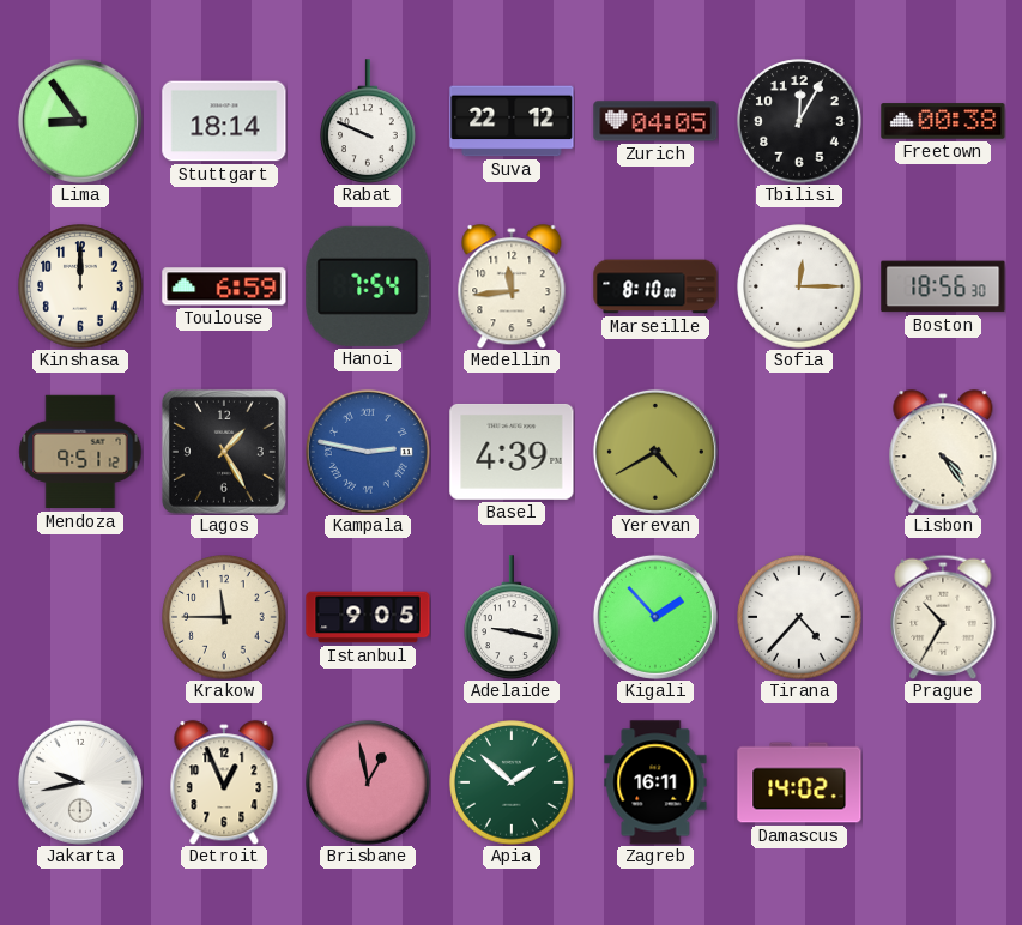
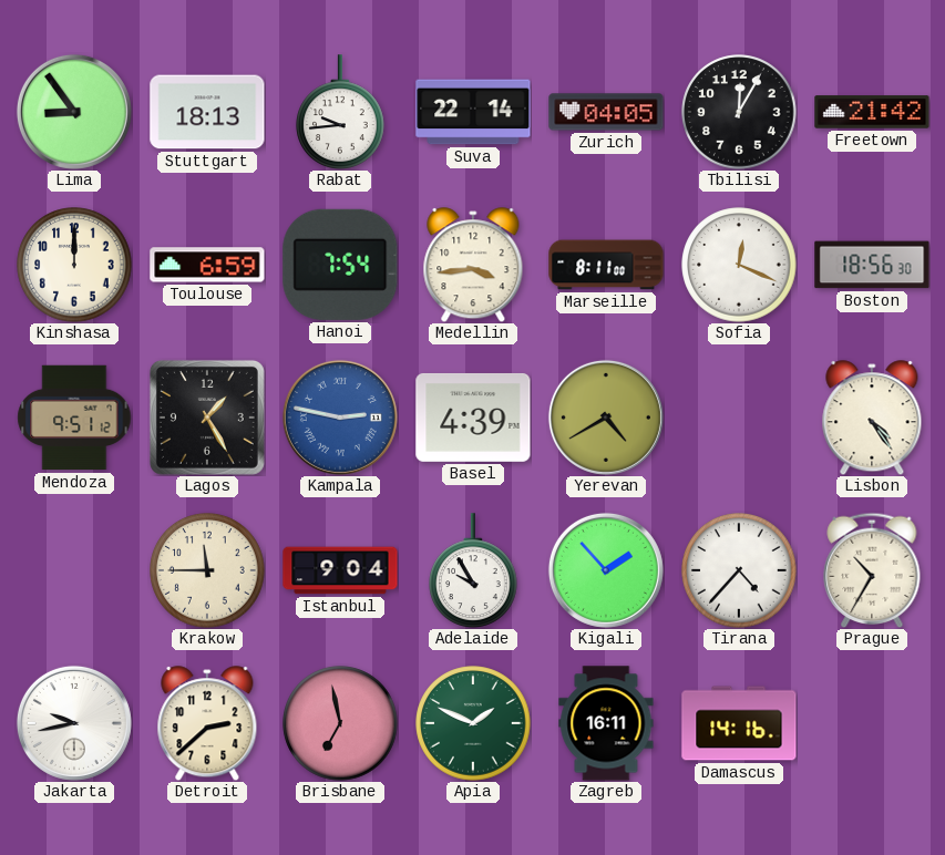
Stuttgart: 18:14 -> 18:13
Rabat: 9:49 -> 9:44
Suva: 22:12 -> 22:14
Freetown: 00:38 -> 21:42
Medellin: 11:44 -> 3:44
Marseille: 8:10 -> 8:11
Sofia: 12:15 -> 12:19
Istanbul: 9:05 -> 9:04
Adelaide: 9:17 -> 9:55
Detroit: 12:56 -> 2:38
Brisbane: 12:58 -> 6:58
Apia: 1:52 -> 1:49
Damascus: 14:02 -> 14:16
